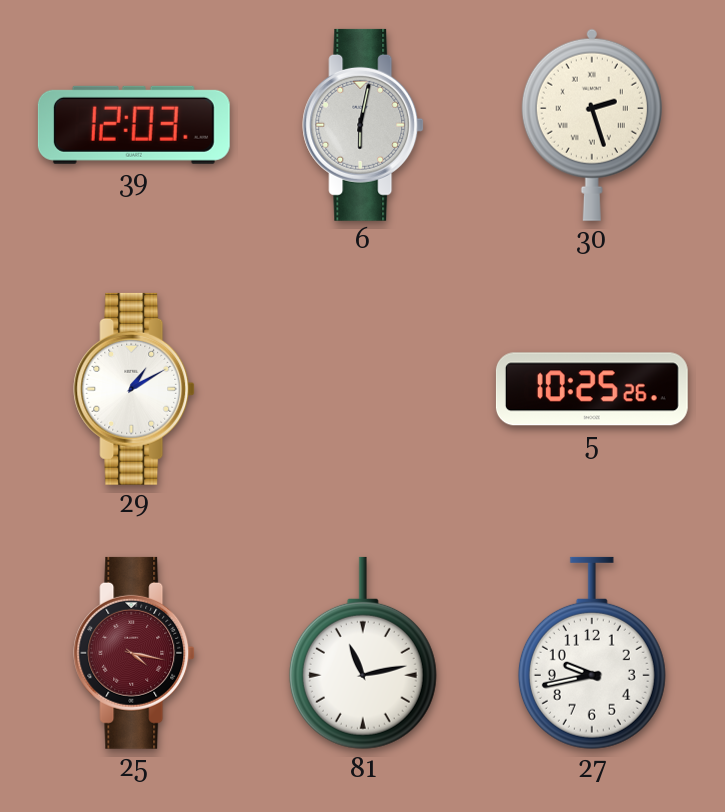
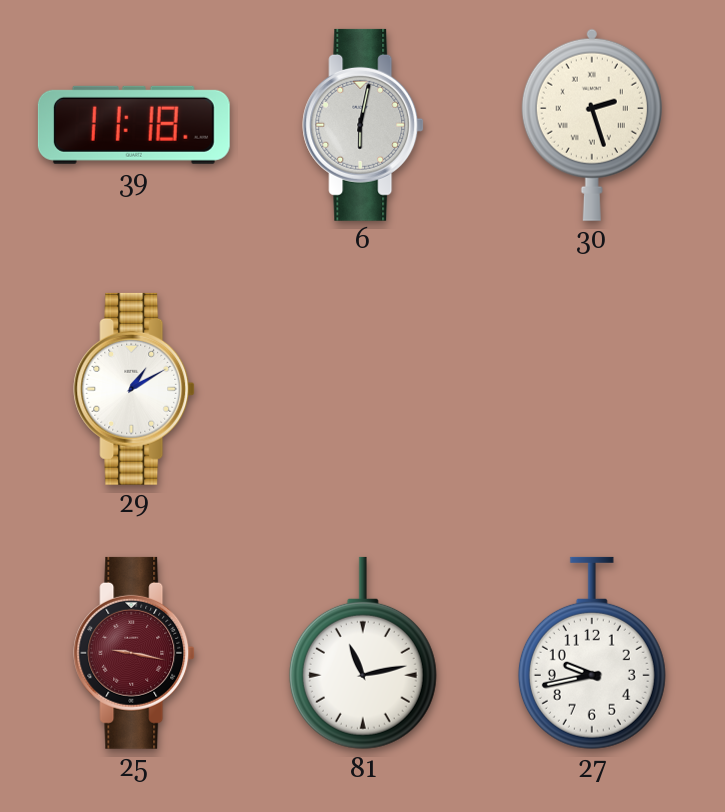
39: 12:03 -> 11:18
5: 10:25 -> none
25: 4:17 -> 9:17
